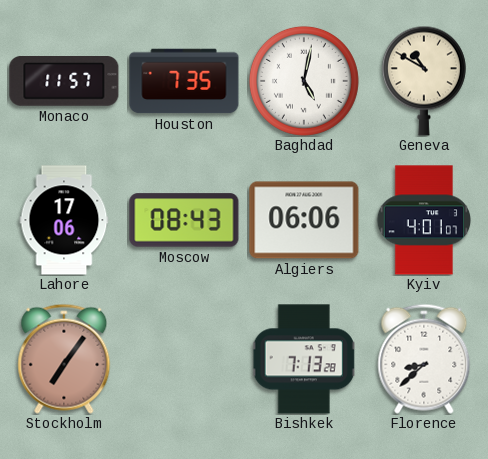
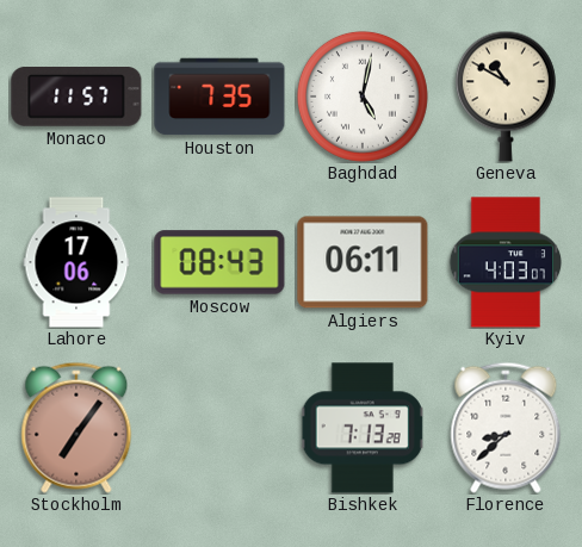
Algiers: 06:06 -> 06:11
Kyiv: 4:01 -> 4:03
